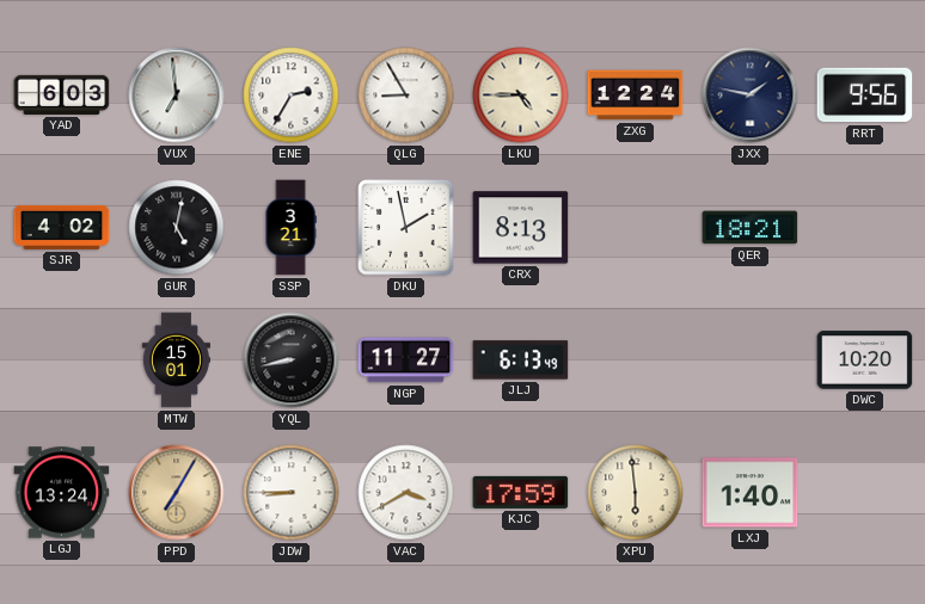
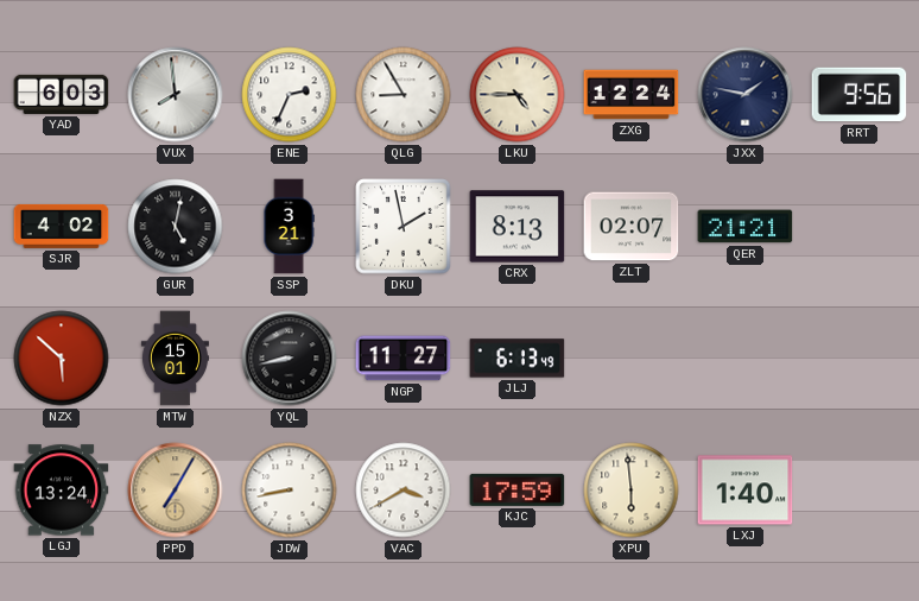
VUX: 6:59 -> 7:59
ENE: 2:35 -> 2:34
ZLT: none -> 02:07
QER: 18:21 -> 21:21
NZX: none -> 5:52
DWC: 10:20 -> none
JDW: 8:45 -> 8:43
